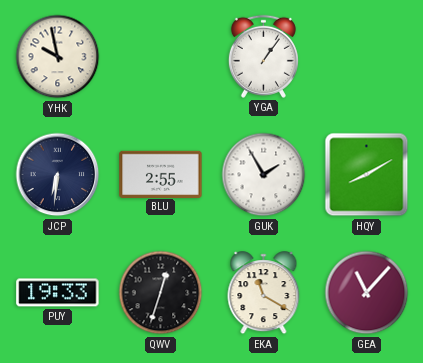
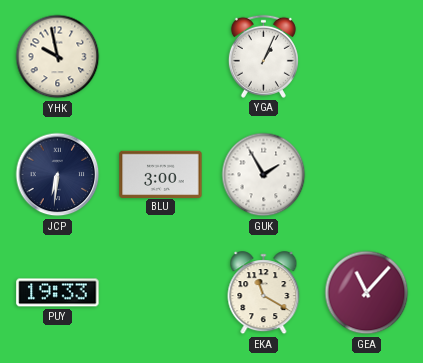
YGA: 1:06 -> 1:04
BLU: 2:55 -> 3:00
HQY: 8:10 -> none
QWV: 12:33 -> none
